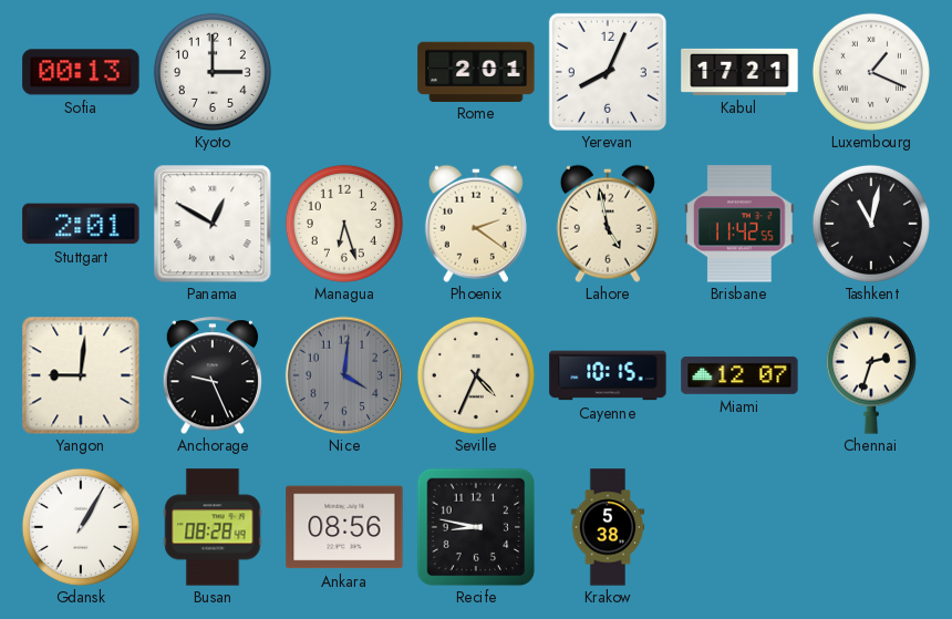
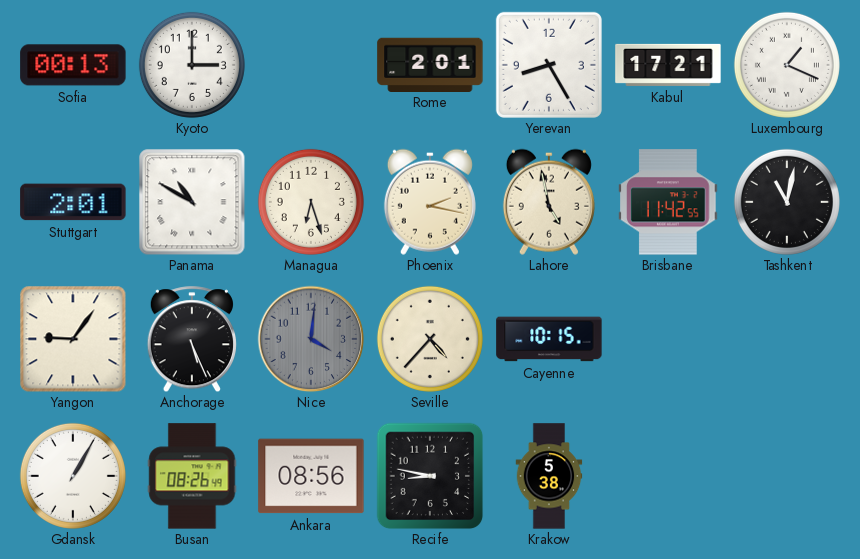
Yerevan: 8:04 -> 8:25
Panama: 12:50 -> 10:50
Phoenix: 2:21 -> 2:17
Yangon: 9:01 -> 9:06
Anchorage: 9:26 -> 5:26
Seville: 4:34 -> 4:37
Miami: 12:07 -> none
Chennai: 2:33 -> none
Busan: 08:28 -> 08:26
